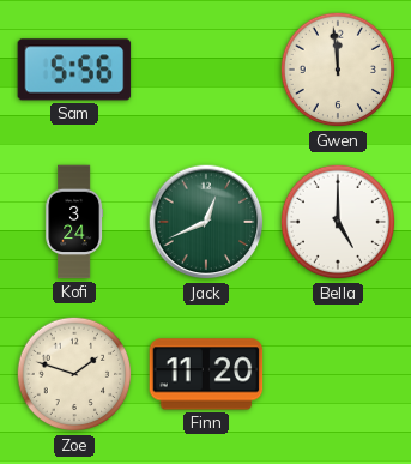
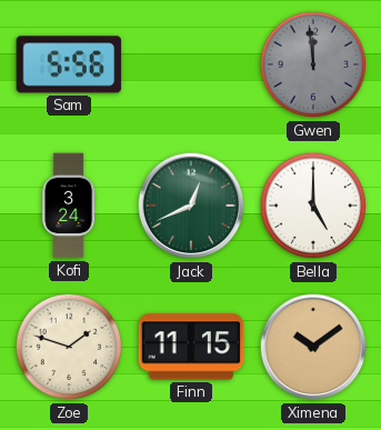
Gwen dial: cream -> grey
Finn: 11:20 -> 11:15
Ximena: none -> 10:09
